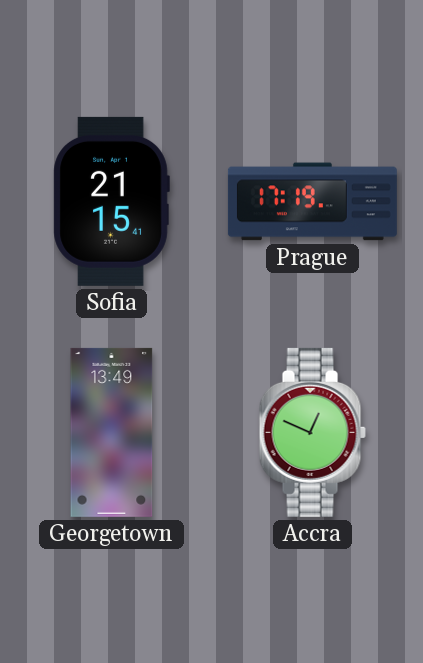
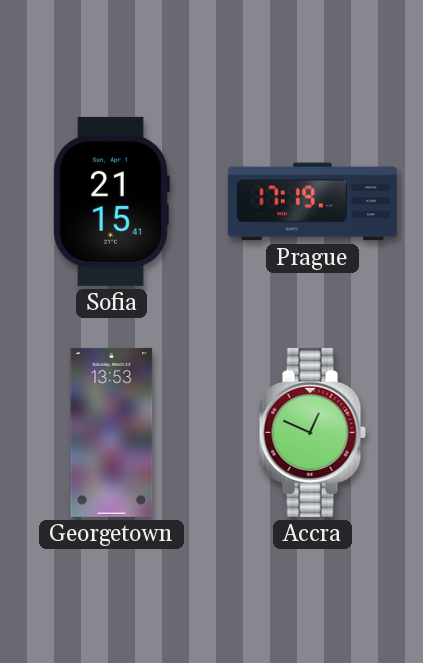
Georgetown: 13:49 -> 13:53
